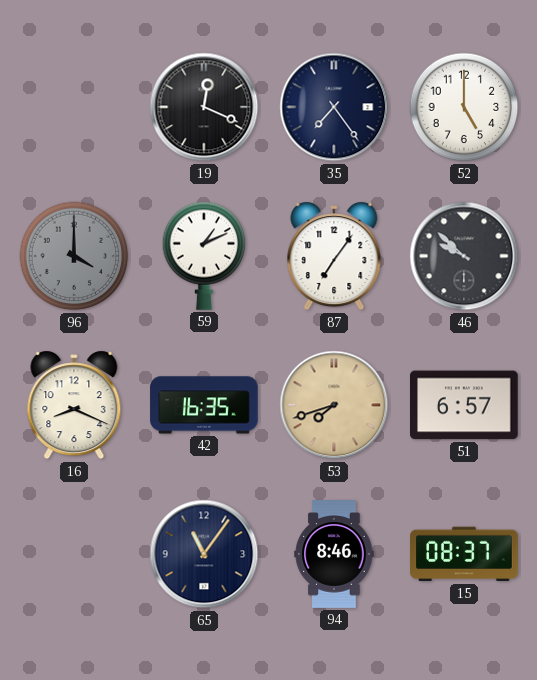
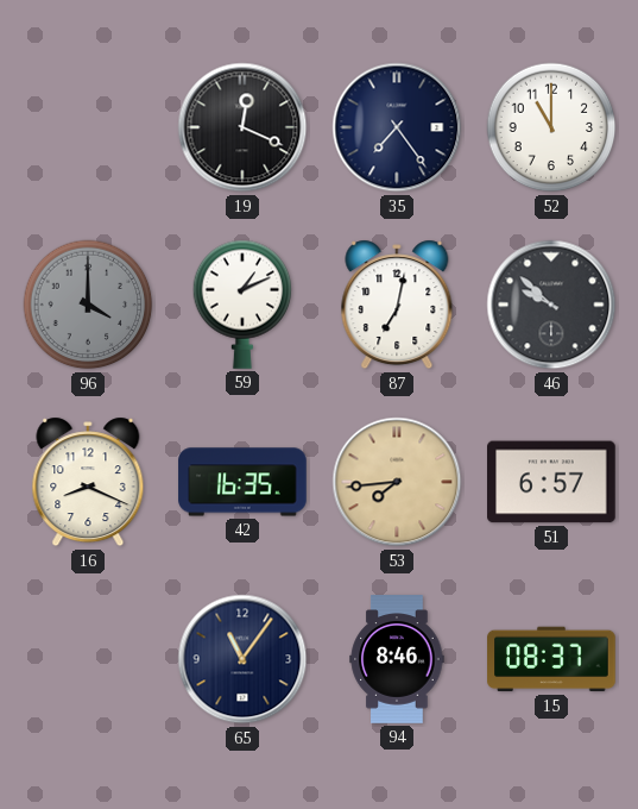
52: 5:00 -> 11:00
87: 7:06 -> 7:02
53: 7:42 -> 7:44
